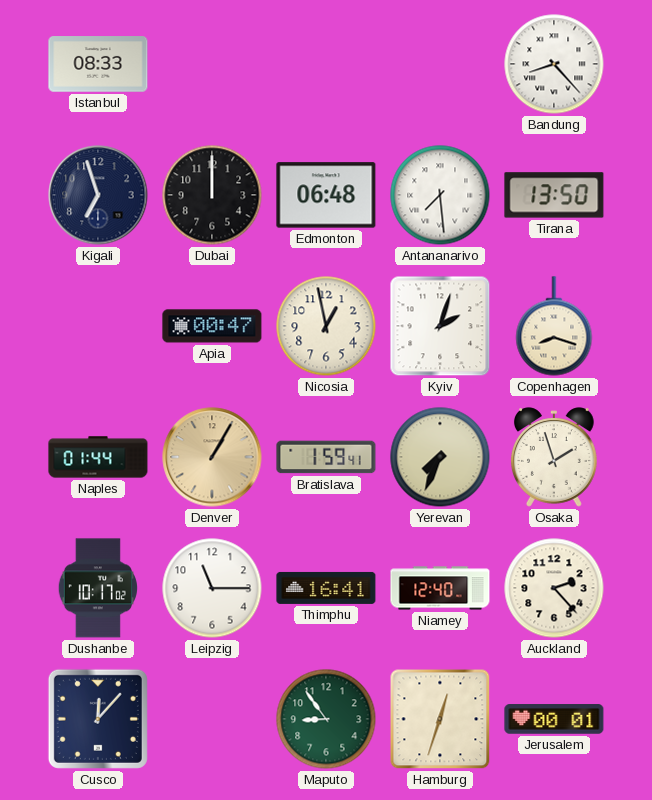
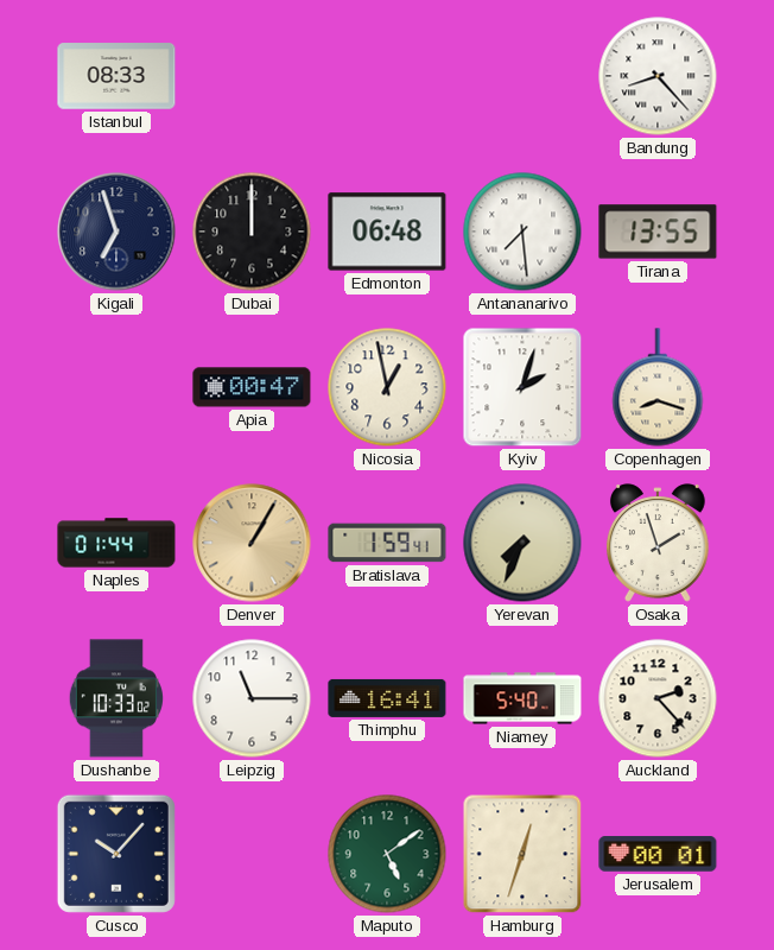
Tirana: 13:50 -> 13:55
Dushanbe: 10:17 -> 10:33
Niamey: 12:40 -> 5:40
Cusco: 12:07 -> 10:07
Maputo: 8:54 -> 5:09
